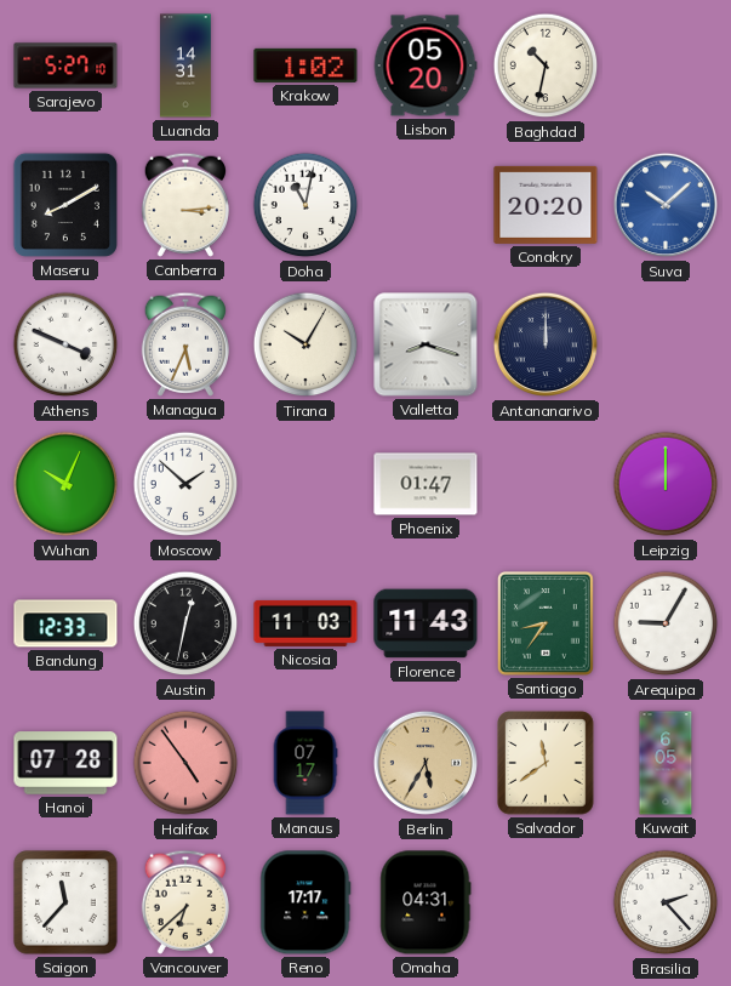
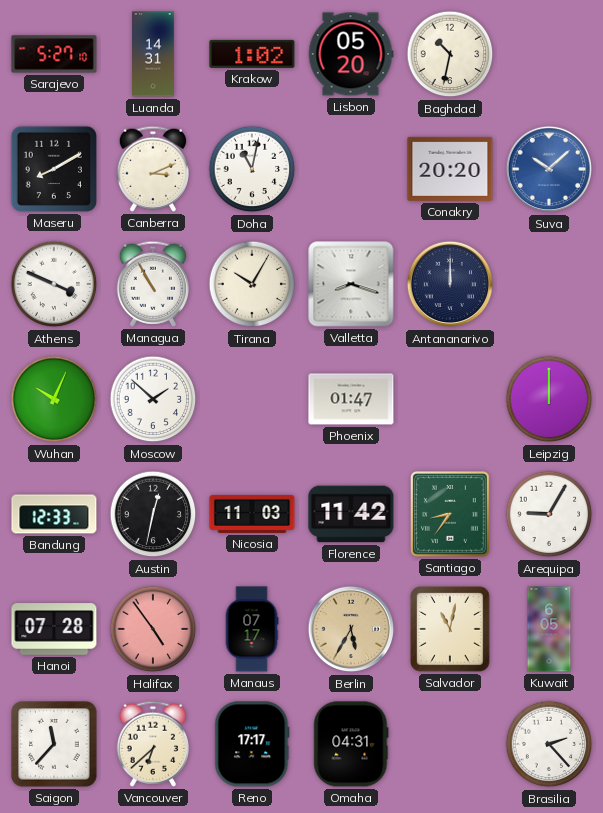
Canberra: 3:14 -> 3:11
Managua: 5:34 -> 10:55
Florence: 11:43 -> 11:42
Salvador: 11:39 -> 11:02
